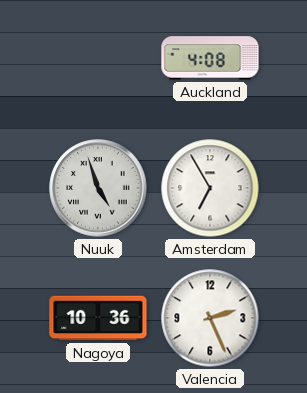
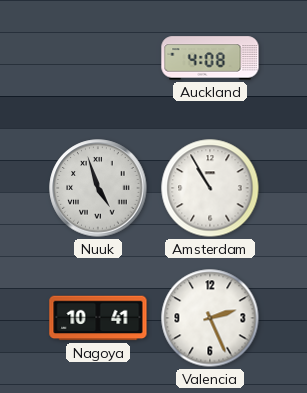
Amsterdam: 6:55 -> 10:55
Nagoya: 10:36 -> 10:41
